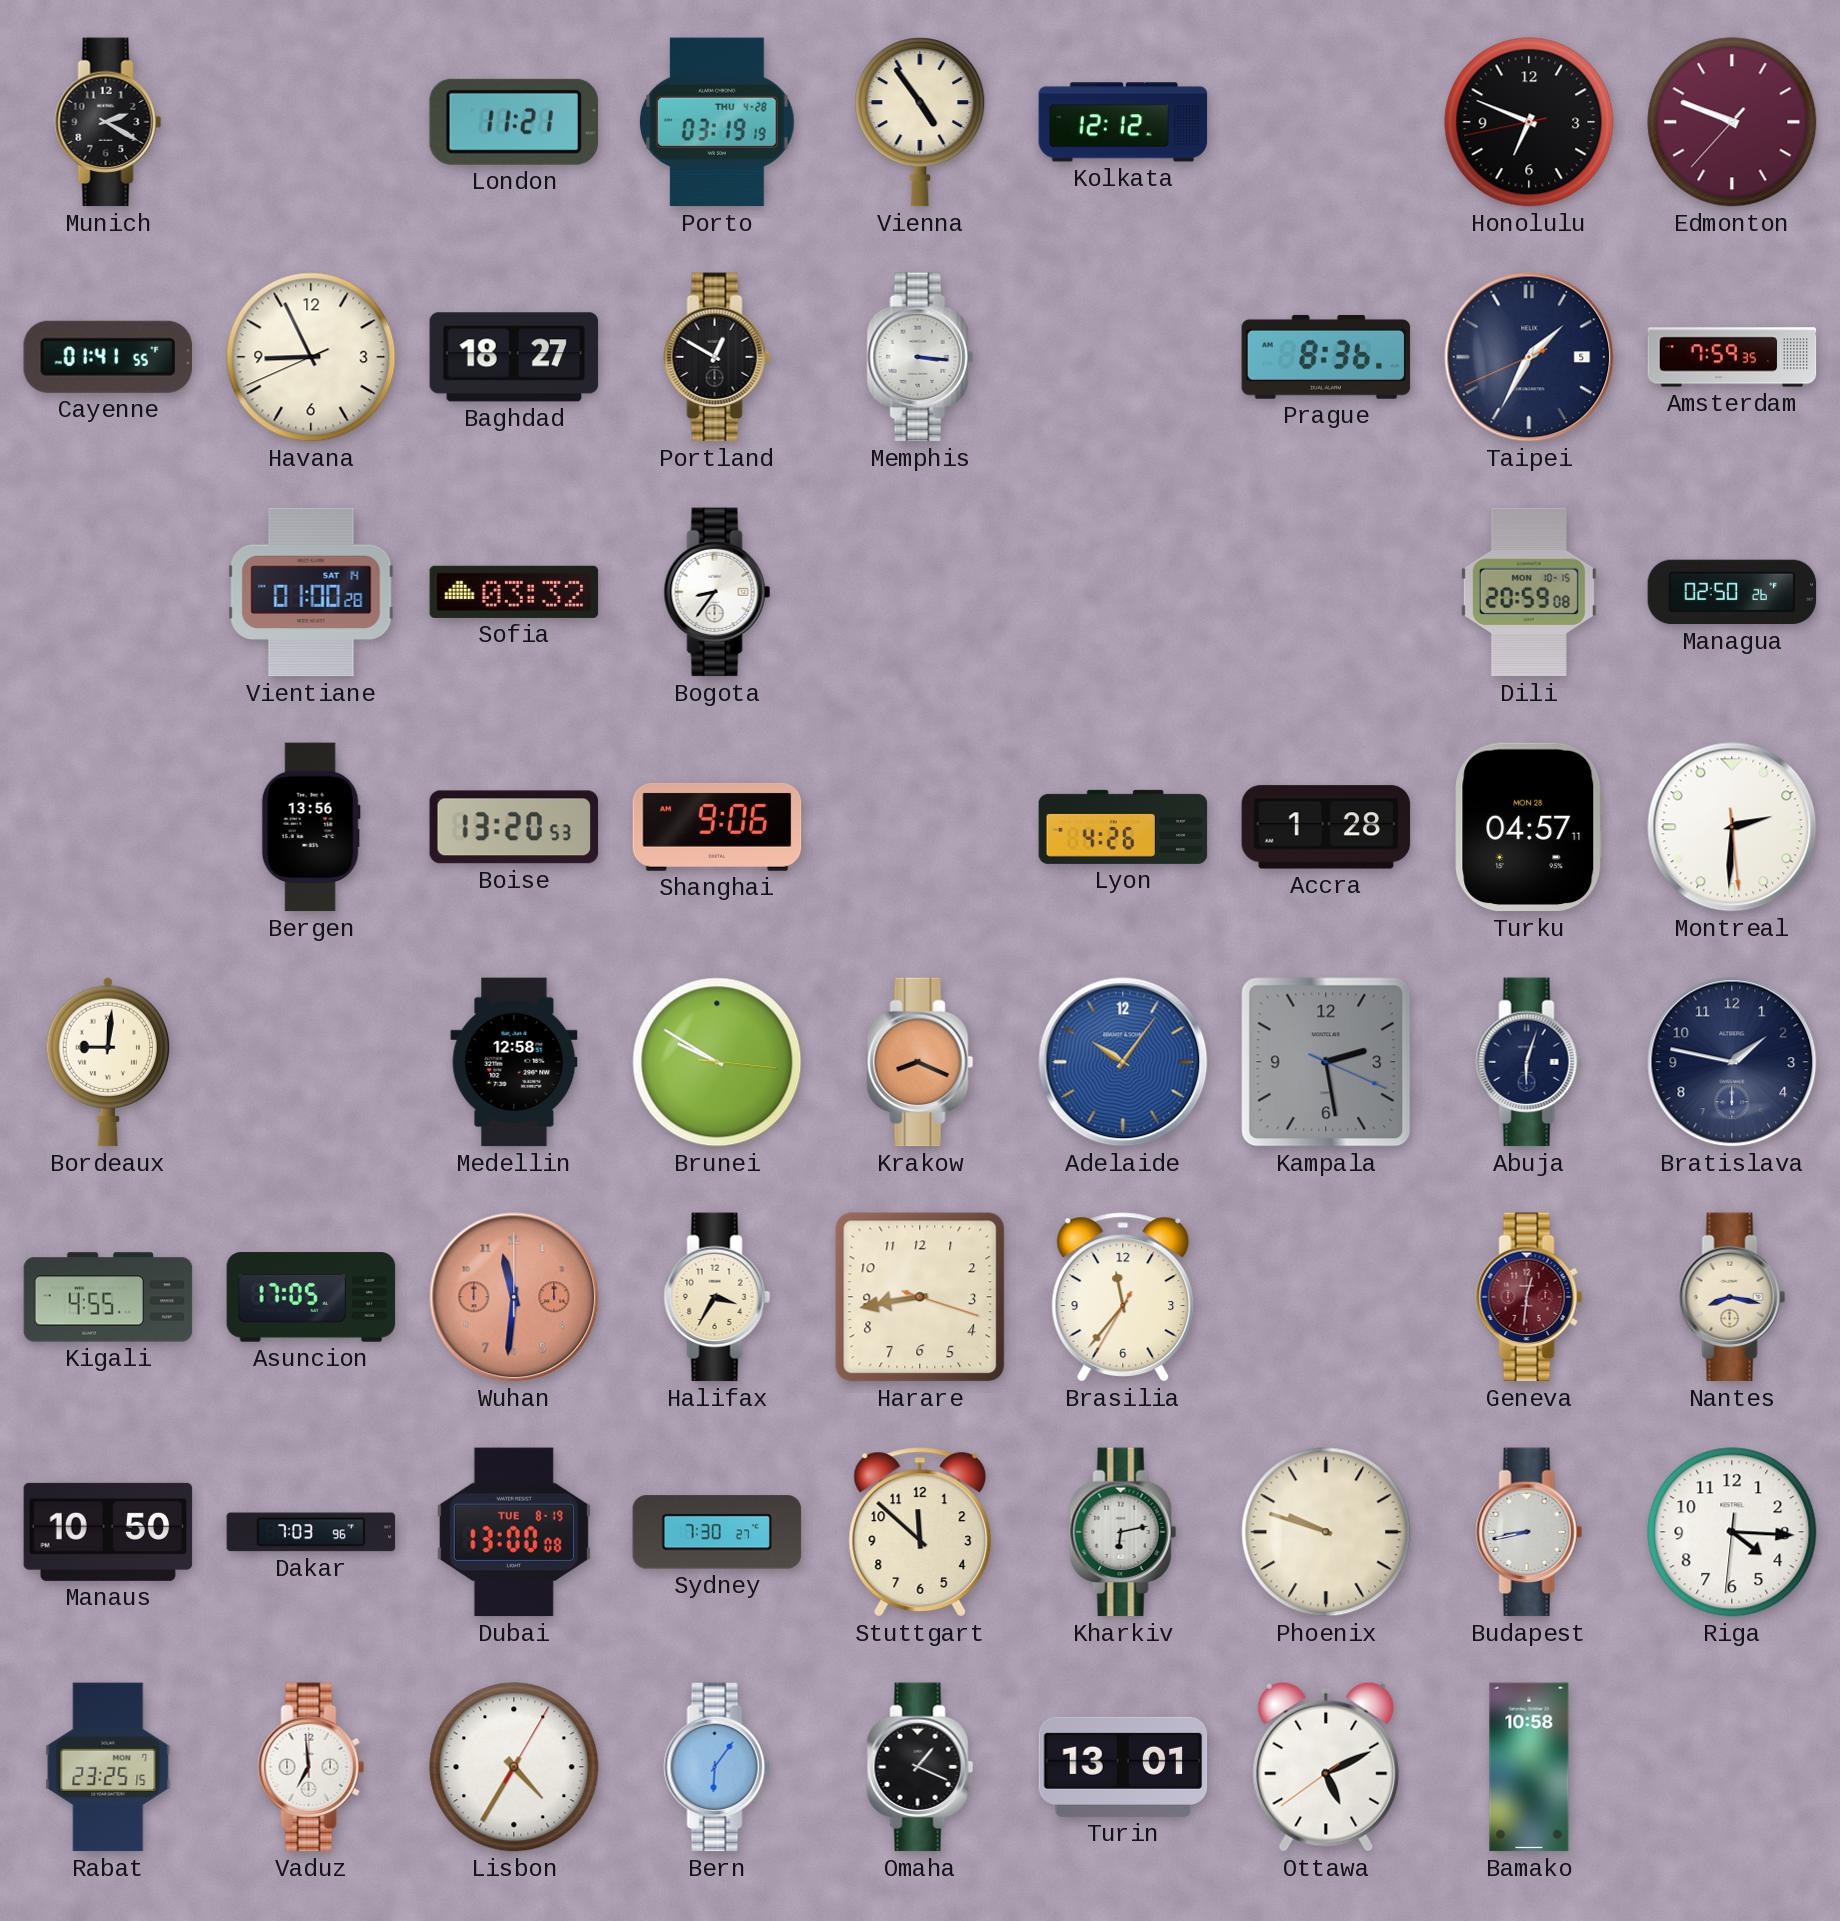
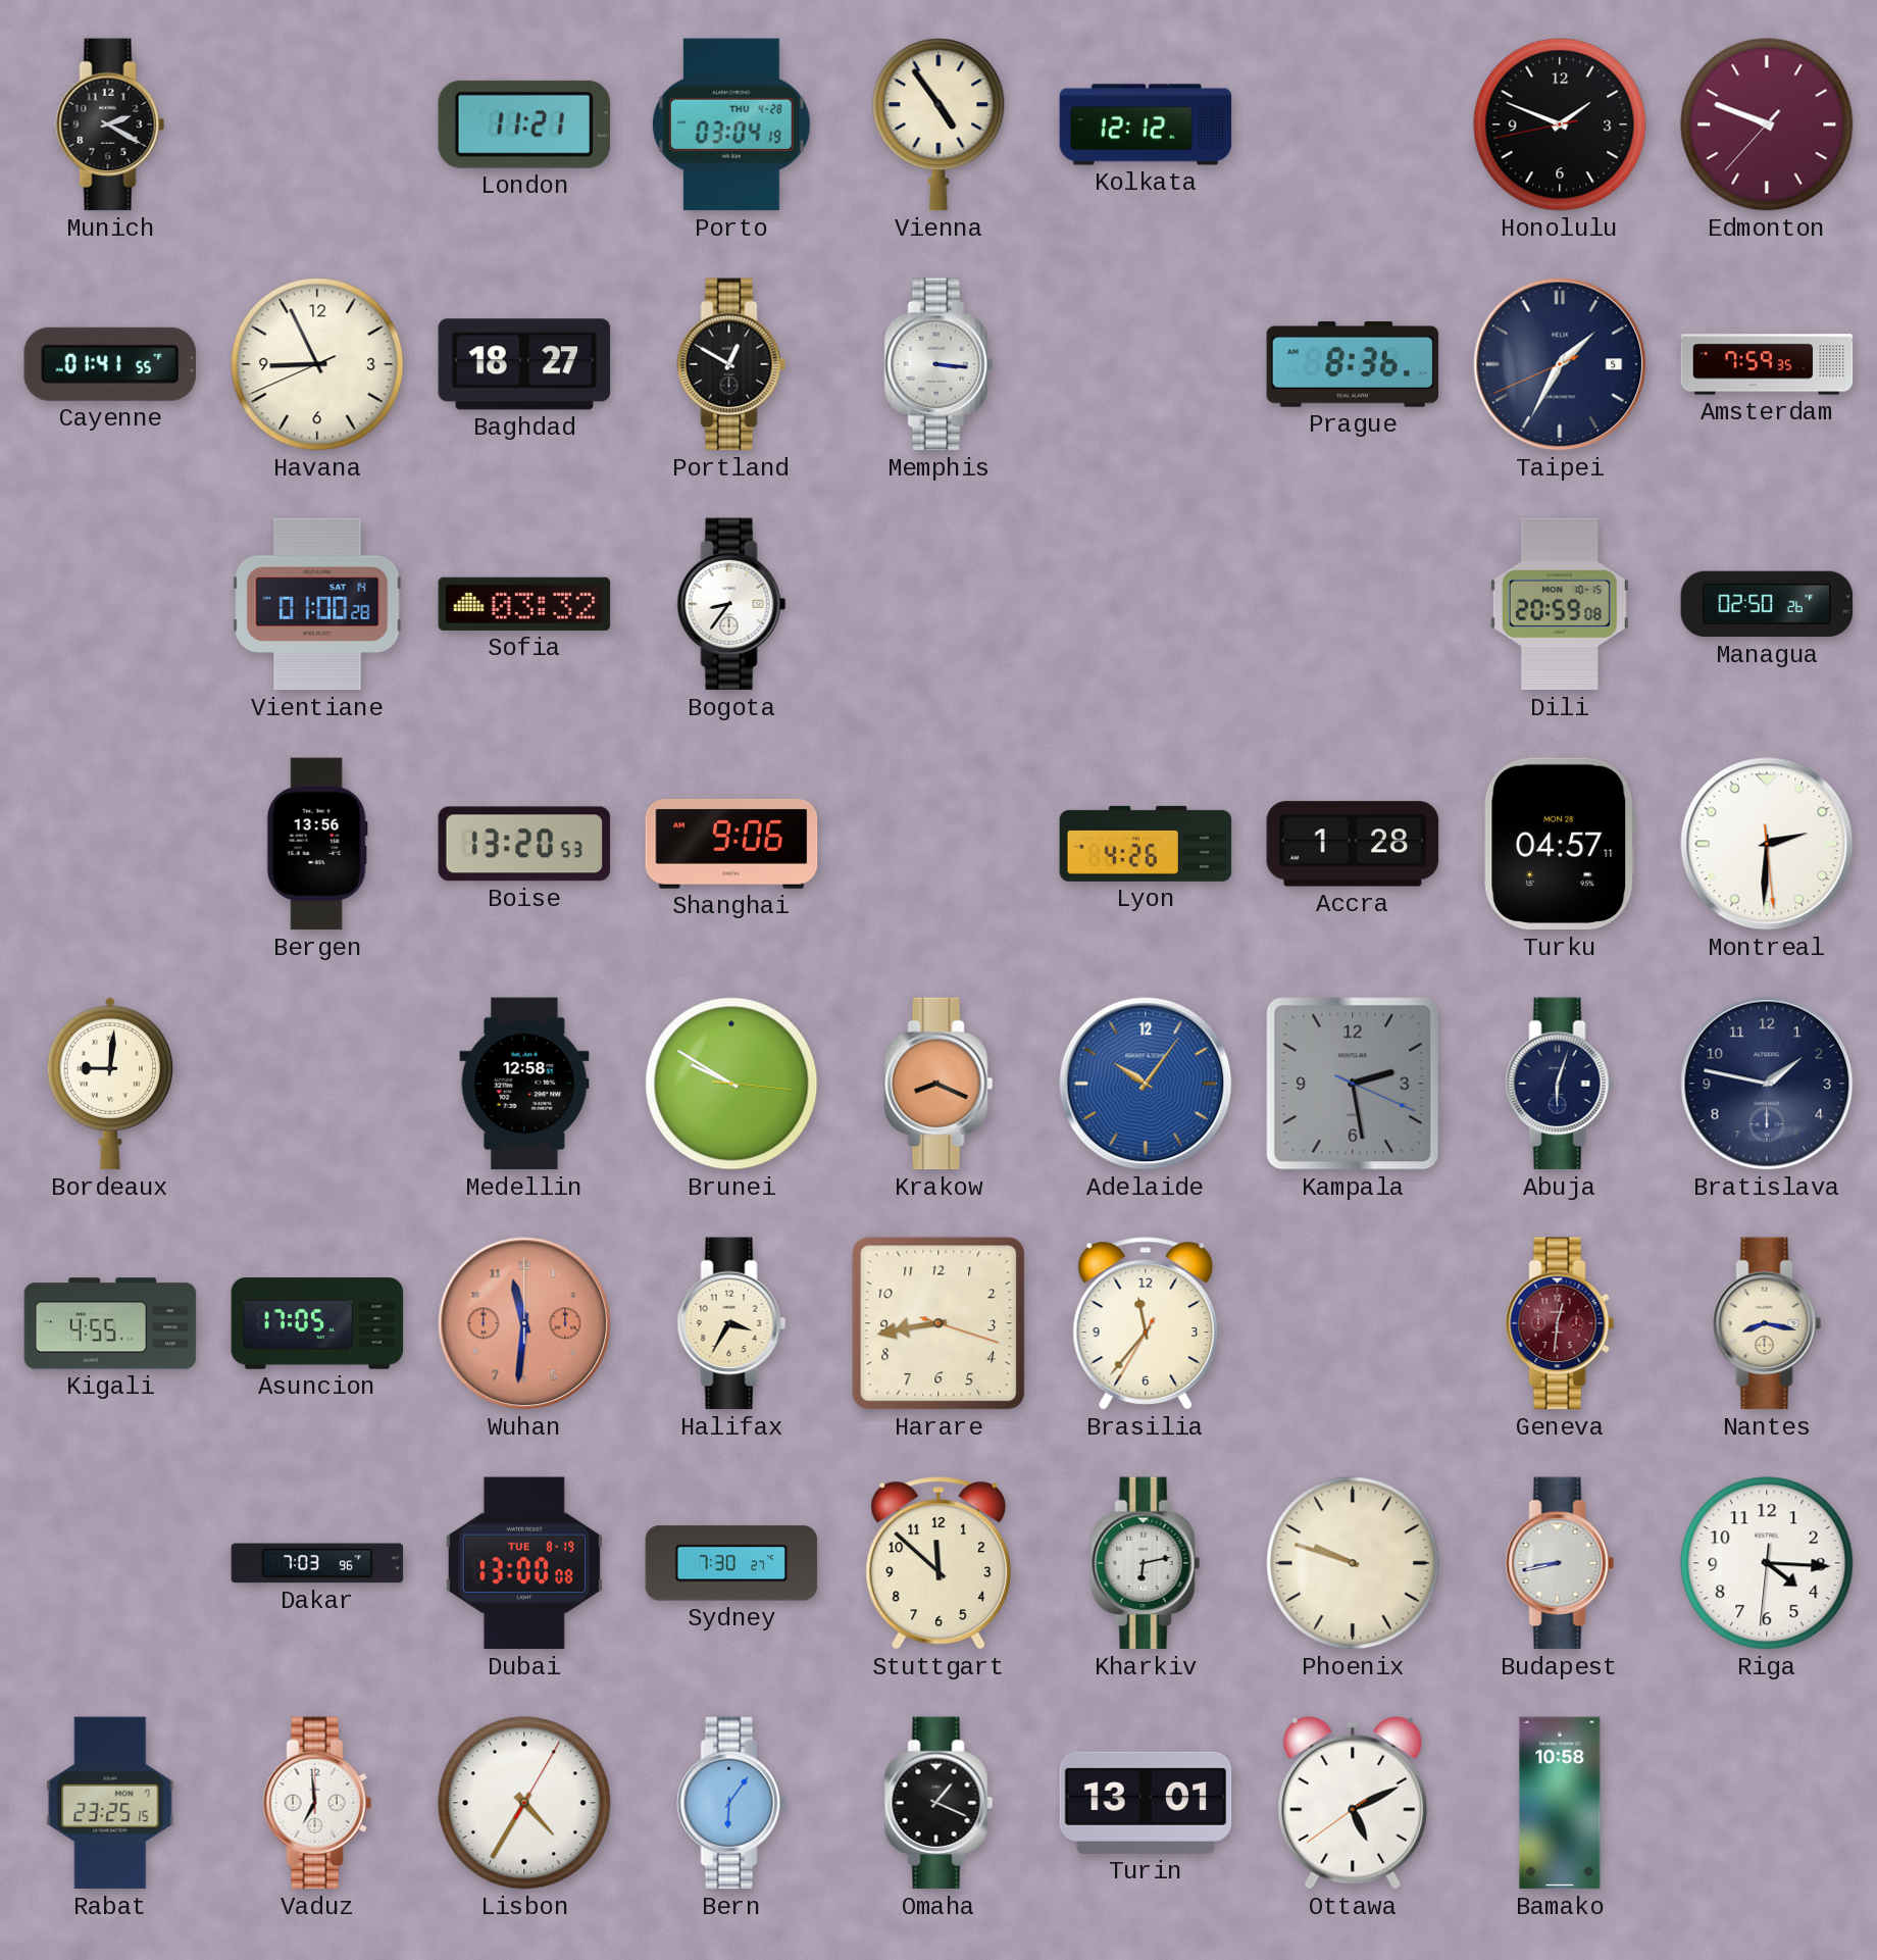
Porto: 03:19 -> 03:04
Honolulu: 6:48 -> 1:48
Manaus: 10:50 -> none
